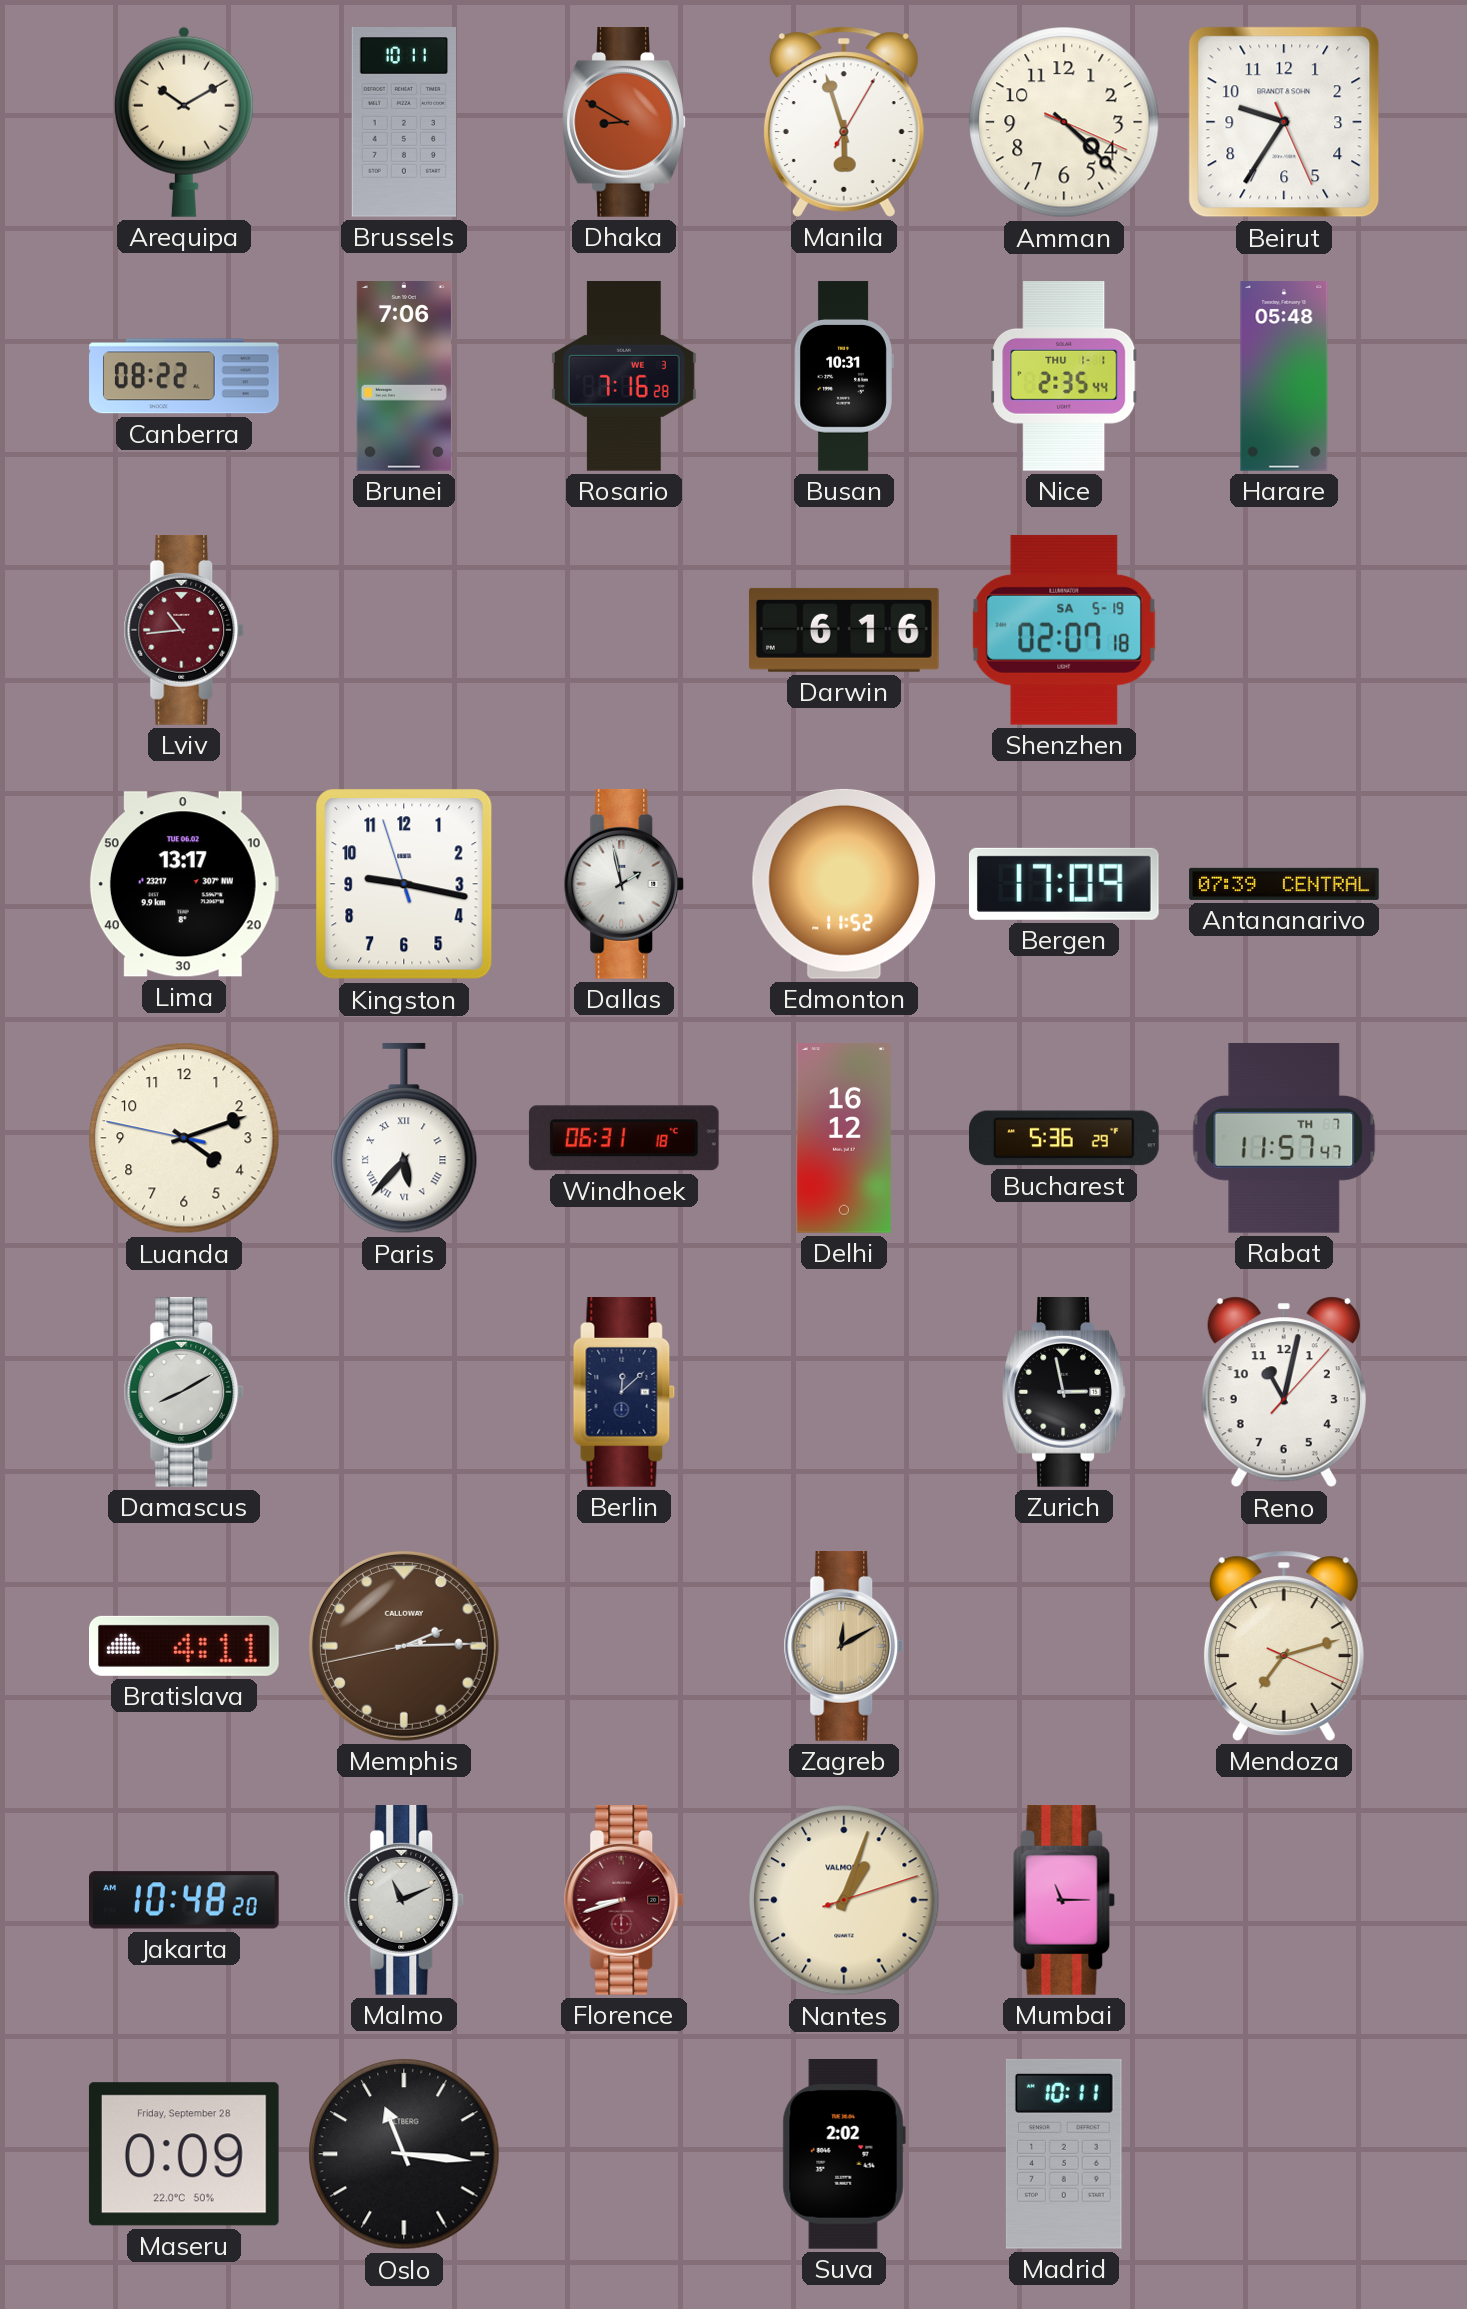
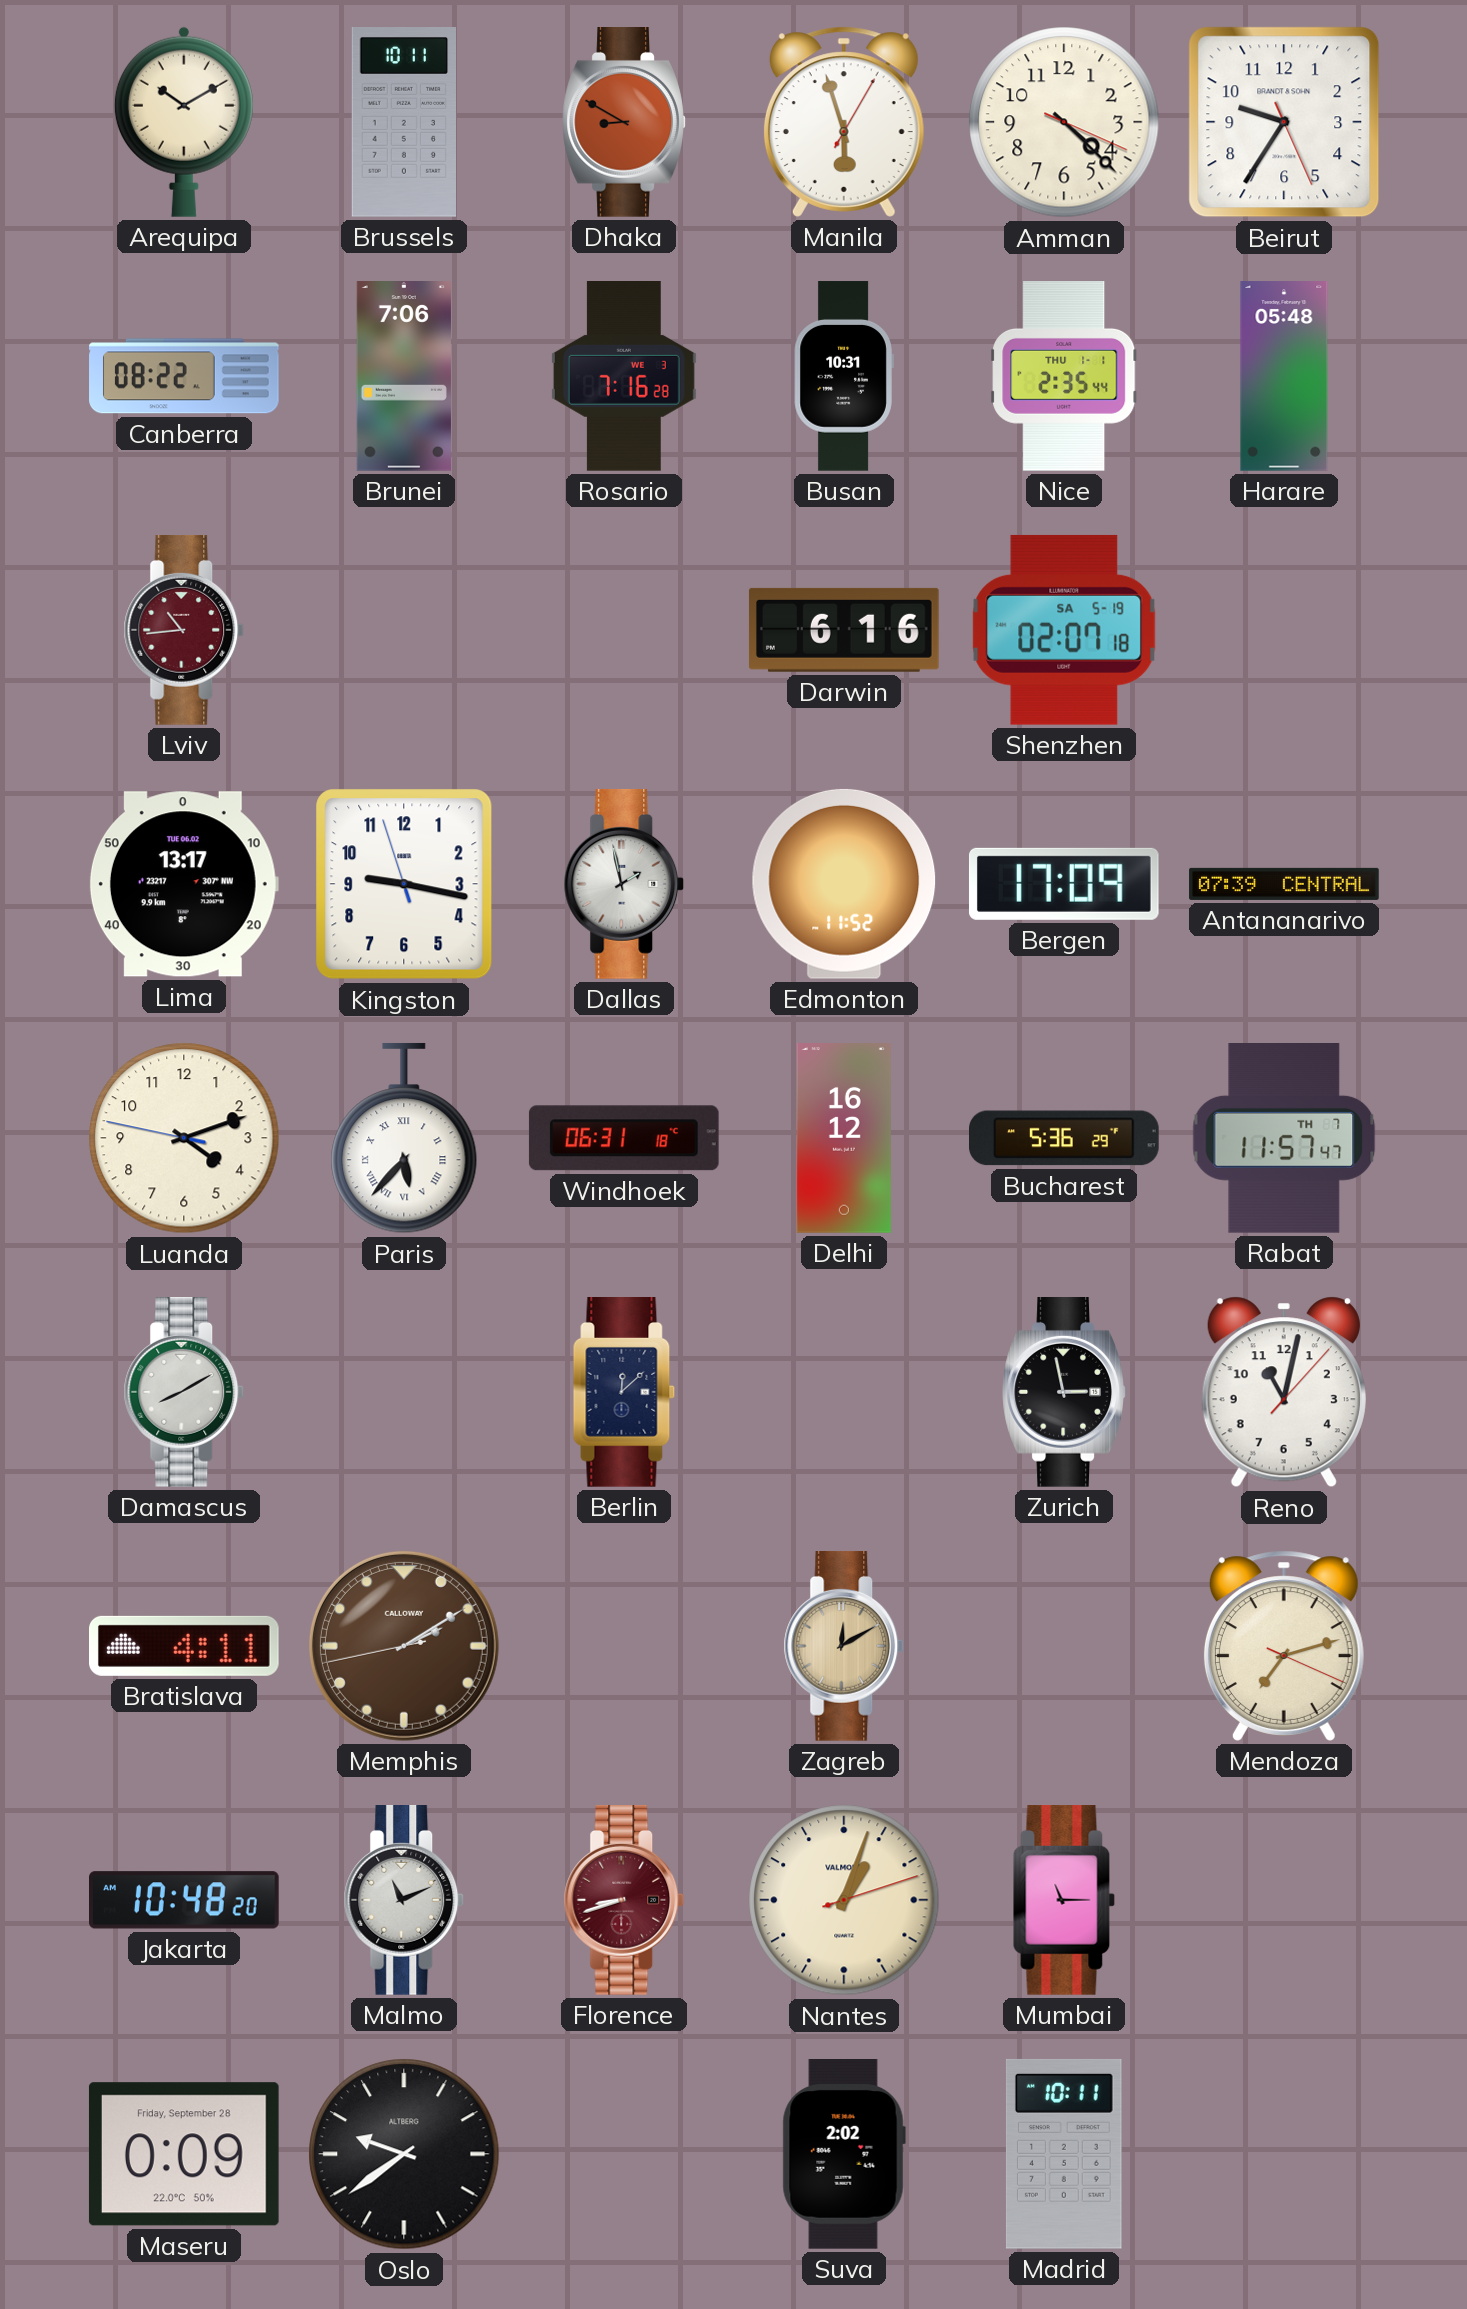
Memphis: 2:14 -> 2:09
Oslo: 11:16 -> 9:39
